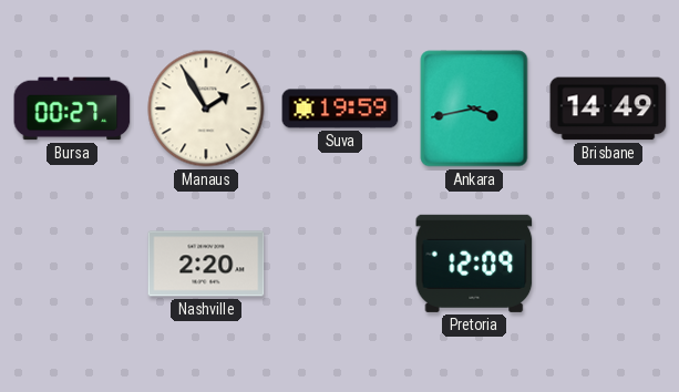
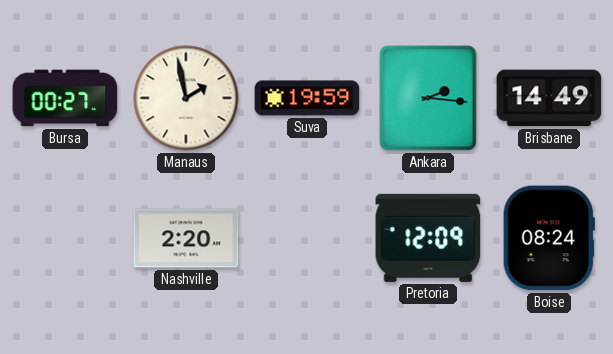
Manaus: 1:55 -> 1:58
Ankara: 3:43 -> 2:16
Boise: none -> 08:24
